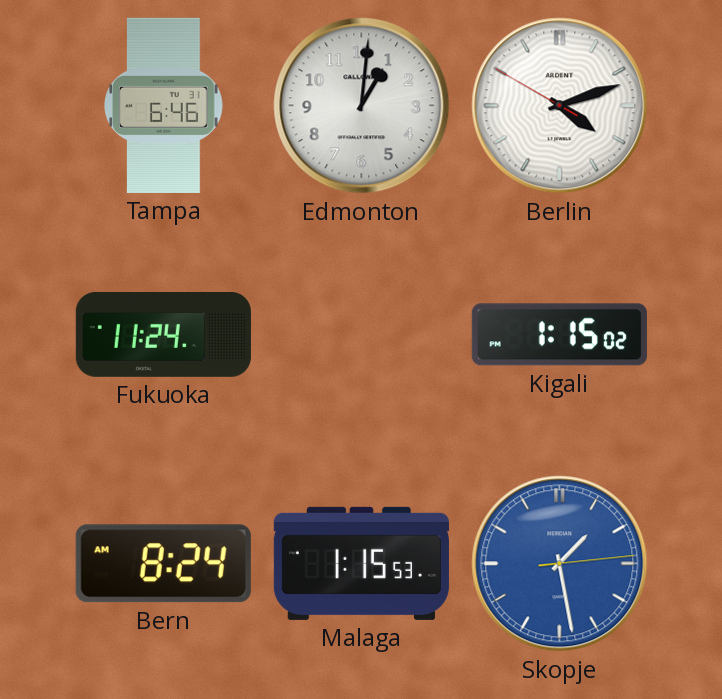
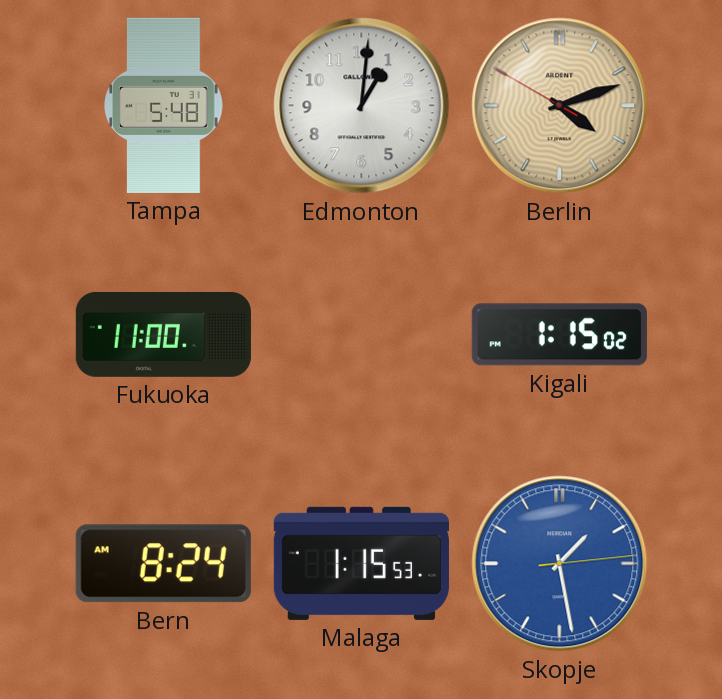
Tampa: 6:46 -> 5:48
Berlin dial: white -> champagne
Fukuoka: 11:24 -> 11:00
